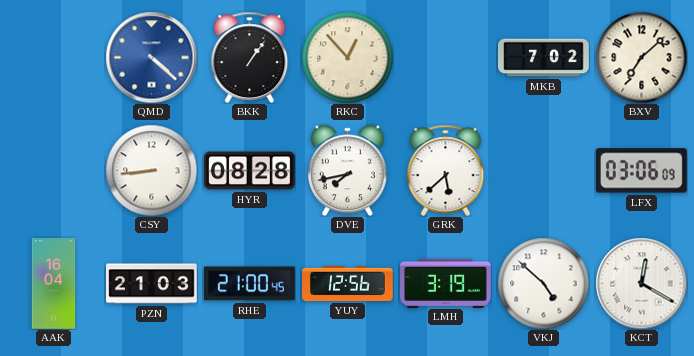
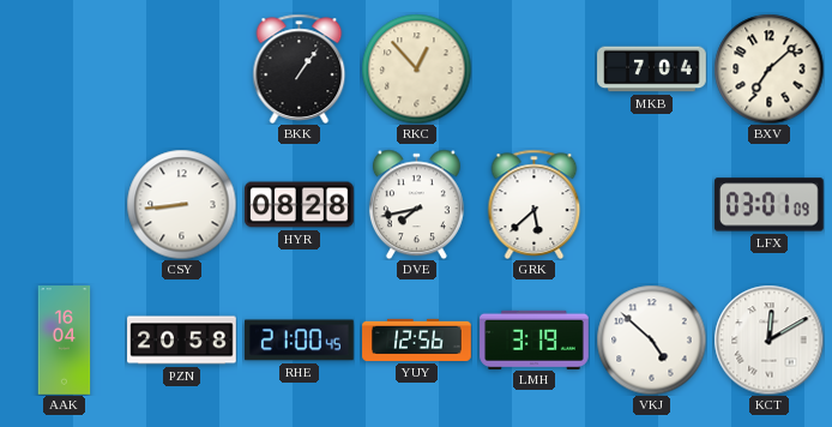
QMD: 4:22 -> none
MKB: 7:02 -> 7:04
LFX: 03:06 -> 03:01
PZN: 21:03 -> 20:58
KCT: 12:20 -> 12:10
